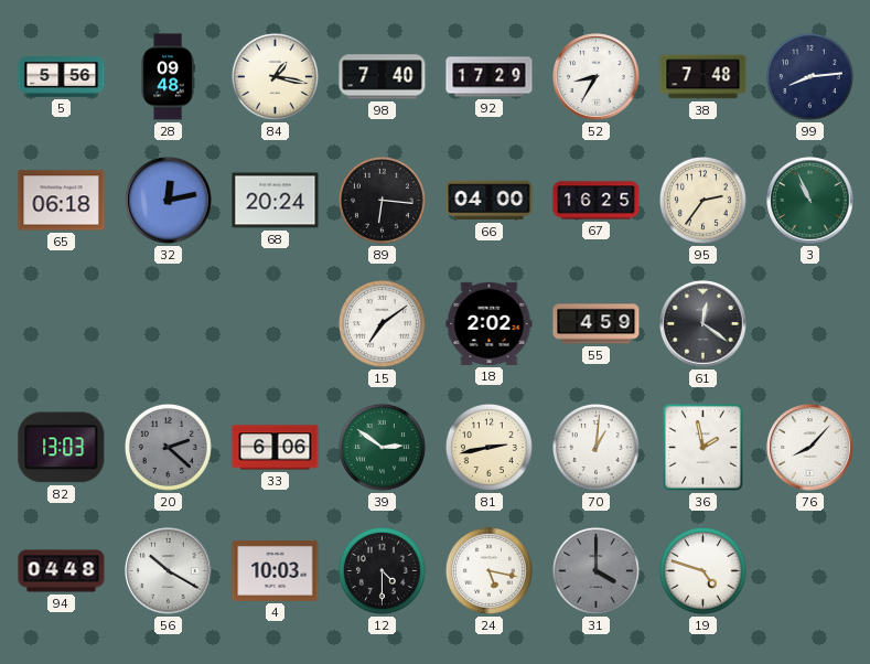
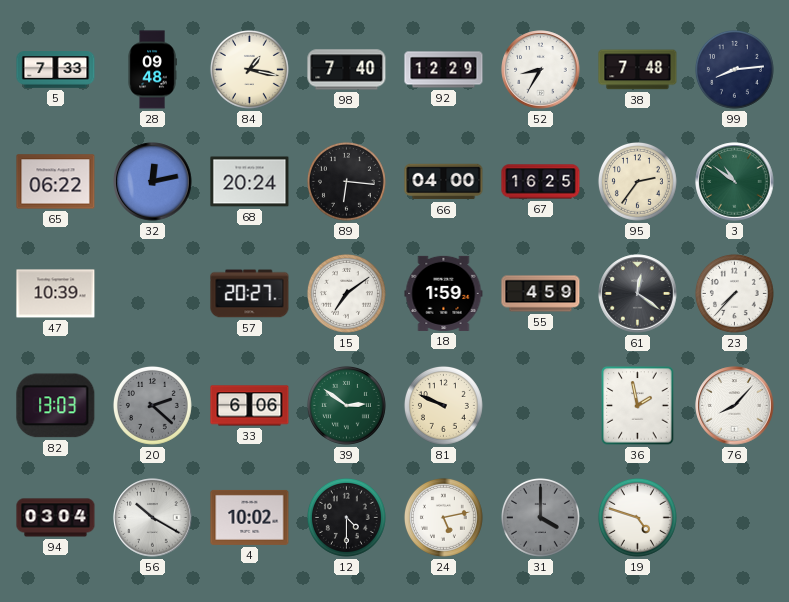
5: 5:56 -> 7:33
92: 17:29 -> 12:29
65: 06:18 -> 06:22
3: 10:56 -> 10:51
47: none -> 10:39
57: none -> 20:27
18: 2:02 -> 1:59
23: none -> 7:37
81: 2:43 -> 9:49
70: 1:01 -> none
94: 04:48 -> 03:04
4: 10:03 -> 10:02
24: 5:17 -> 5:13
